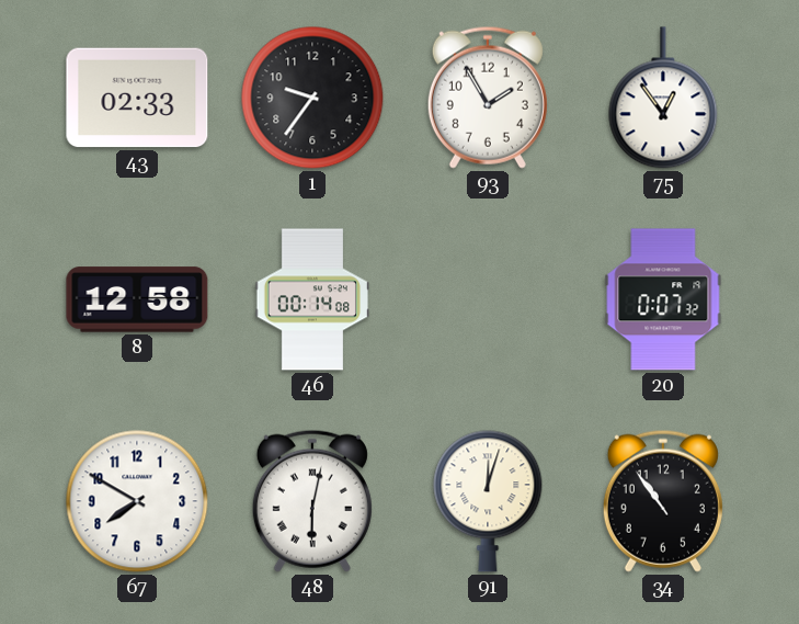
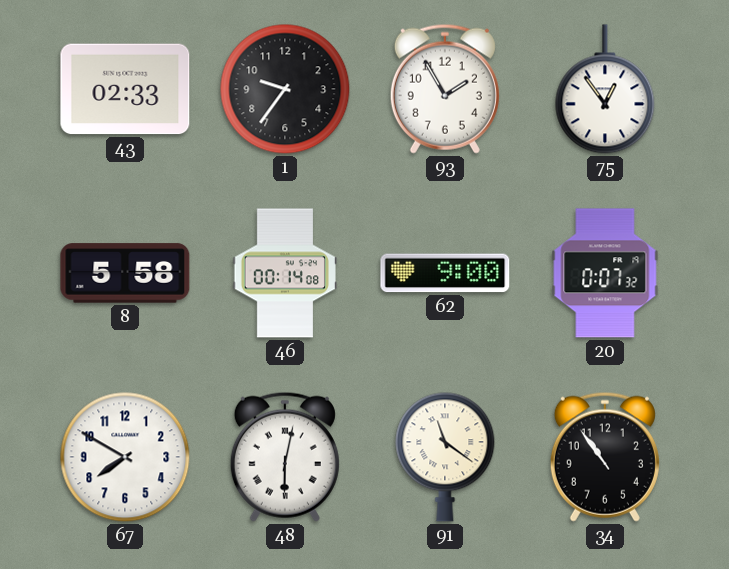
8: 12:58 -> 5:58
62: none -> 9:00
91: 12:03 -> 11:21
